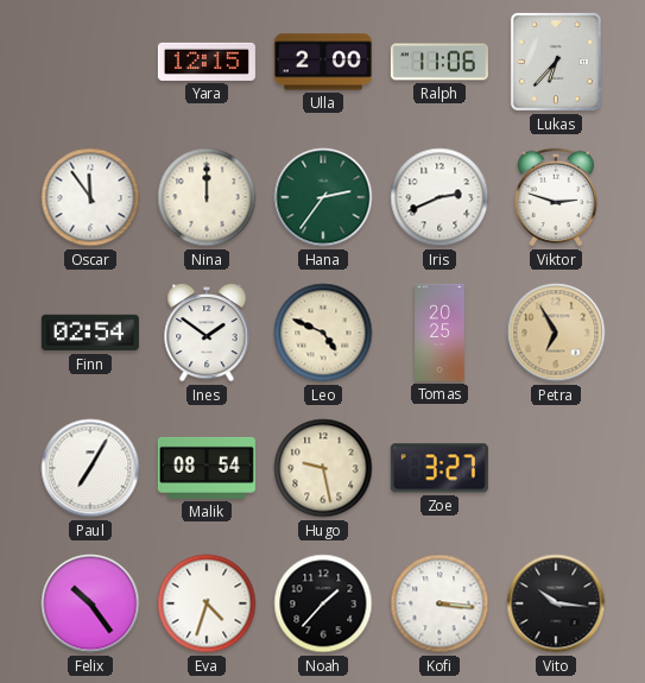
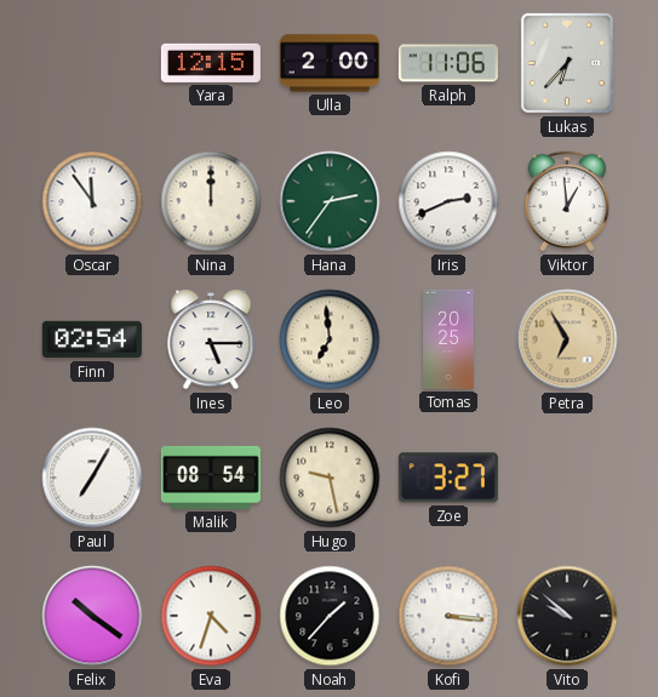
Viktor: 2:48 -> 12:59
Ines: 1:51 -> 5:15
Leo: 4:49 -> 6:59
Felix: 10:24 -> 10:21
Vito: 10:16 -> 9:52
